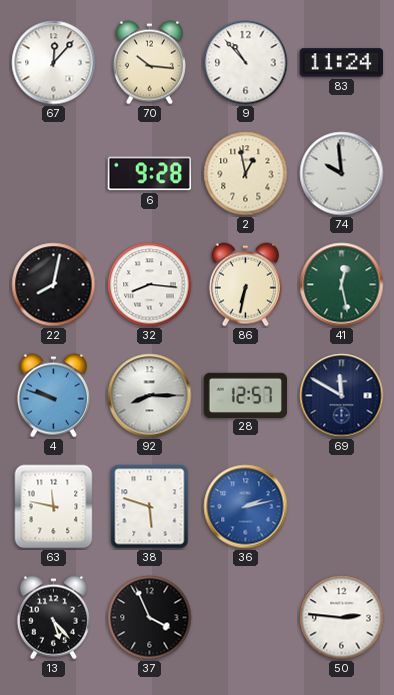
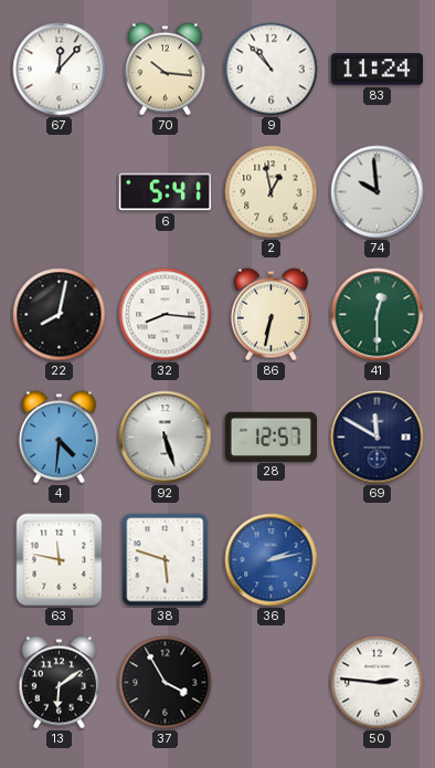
6: 9:28 -> 5:41
41: 12:28 -> 12:30
4: 9:48 -> 4:31
92: 8:15 -> 5:27
13: 5:23 -> 6:09
37: 3:56 -> 3:55
